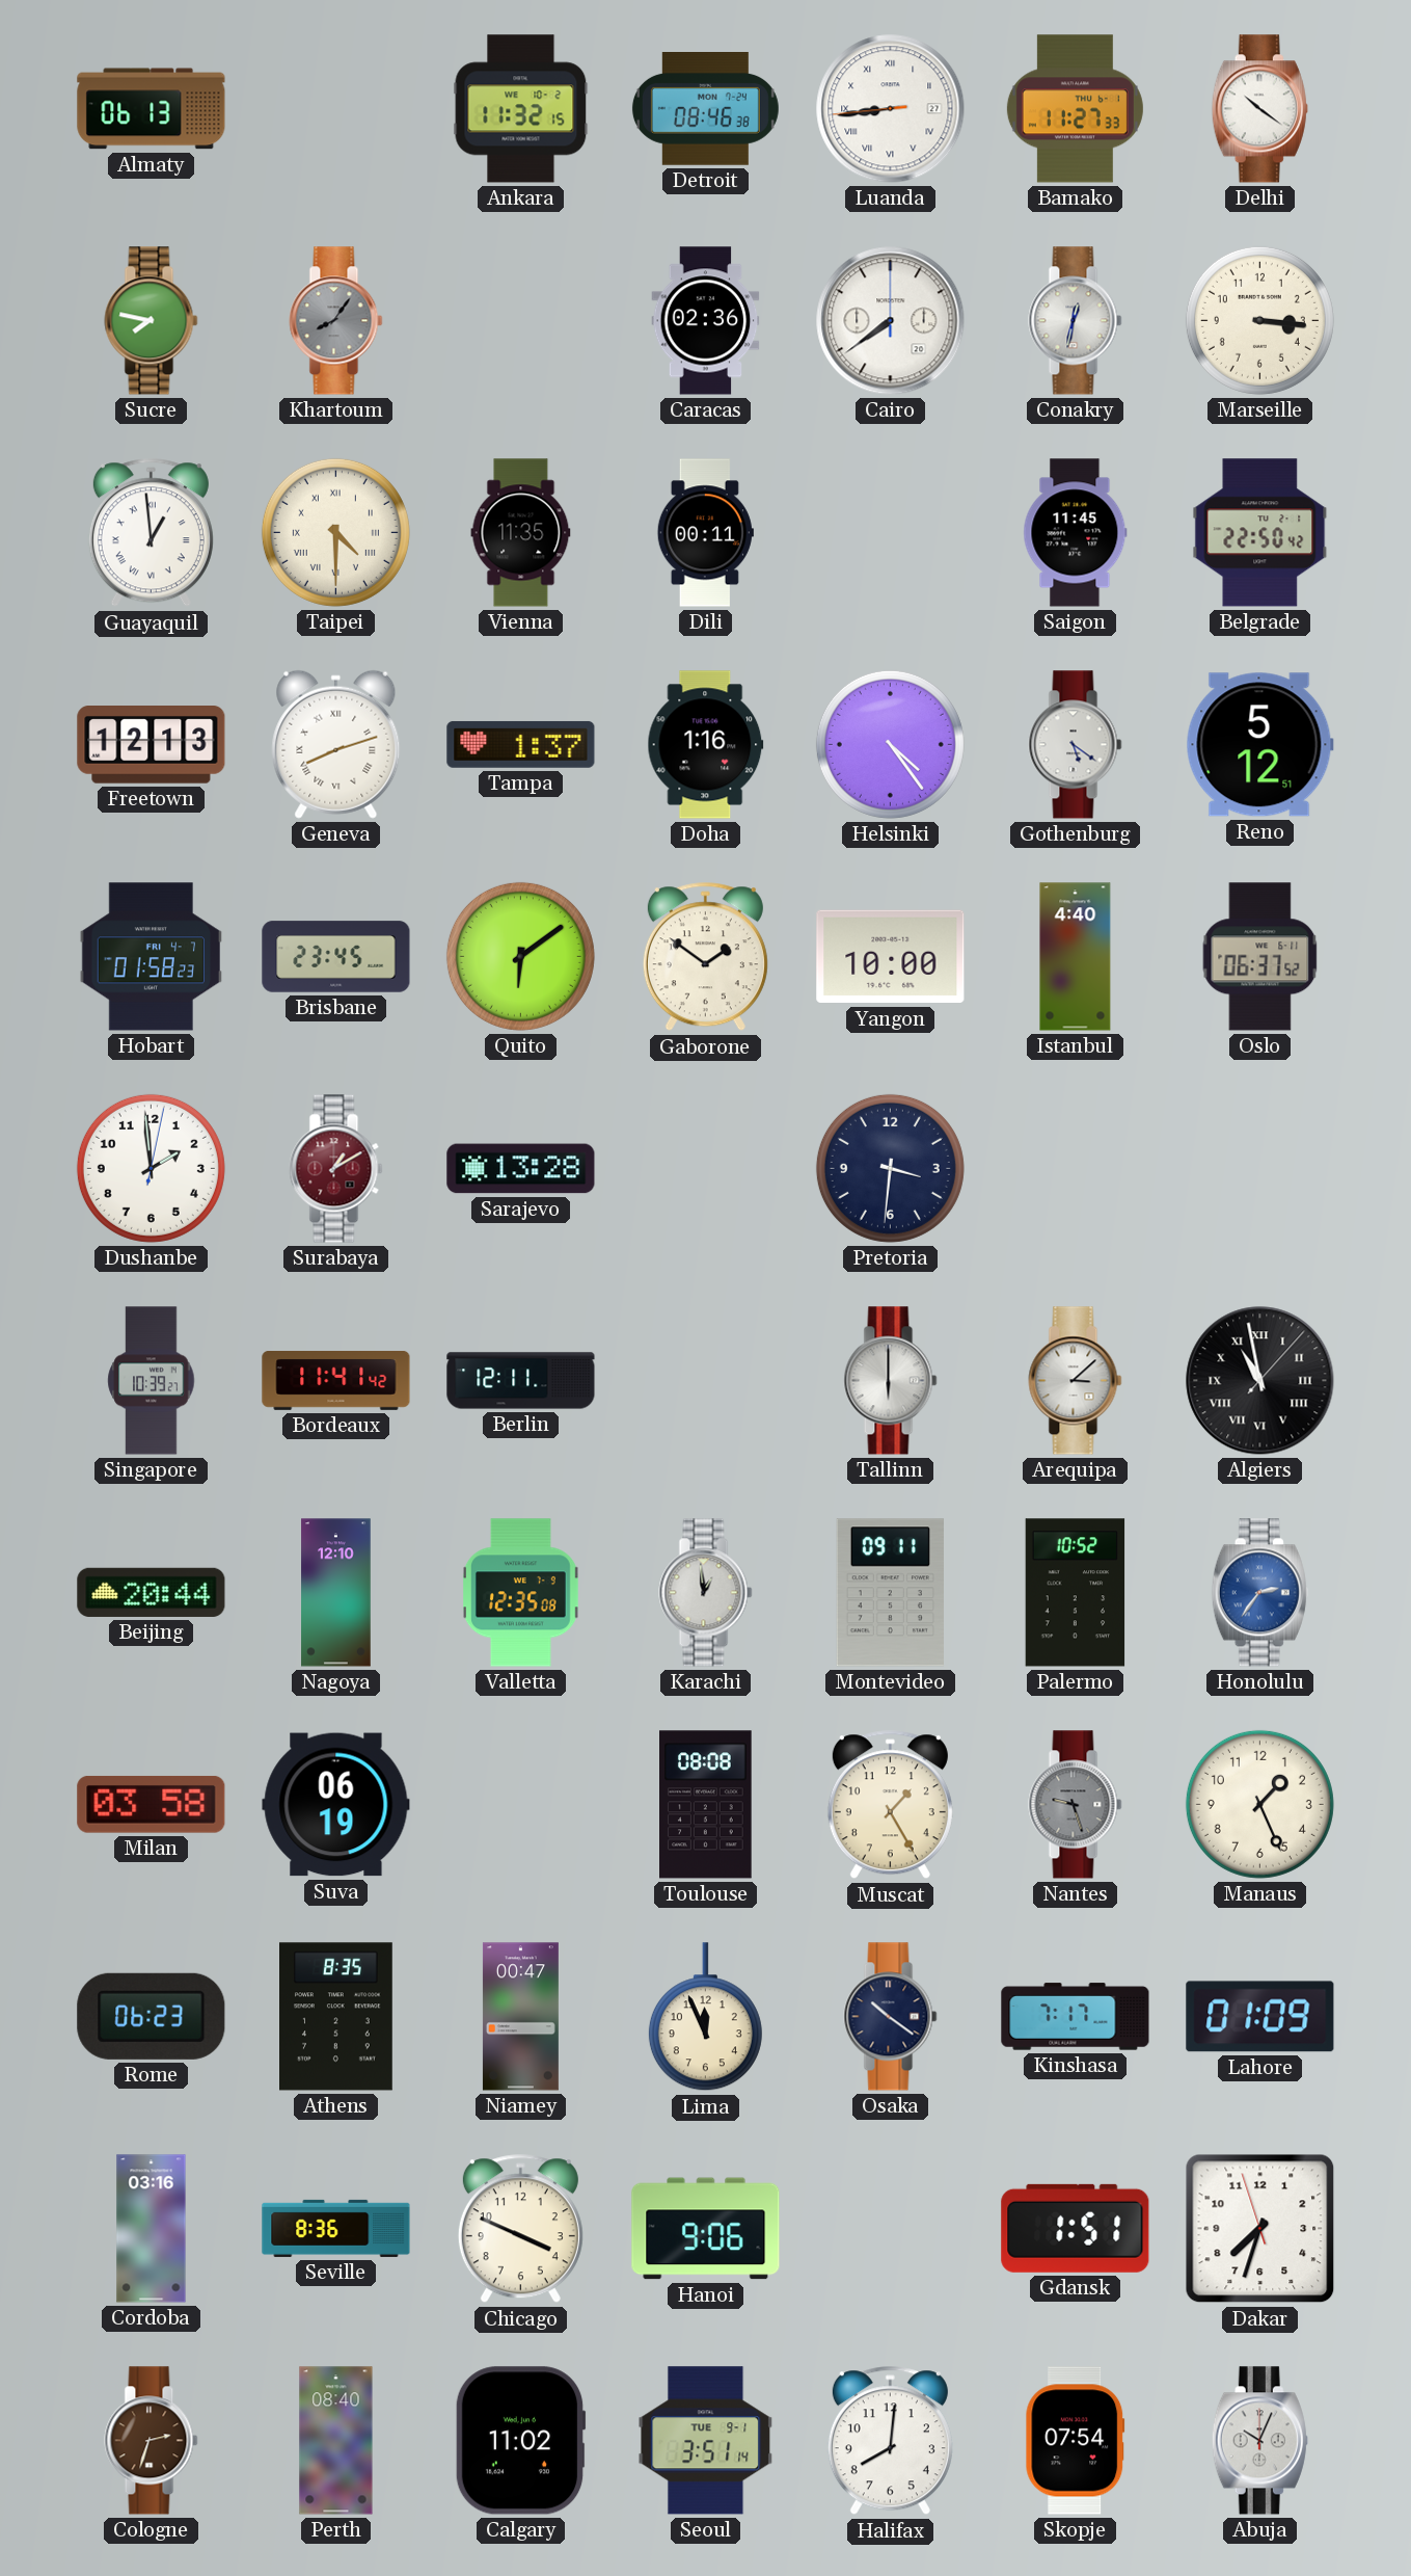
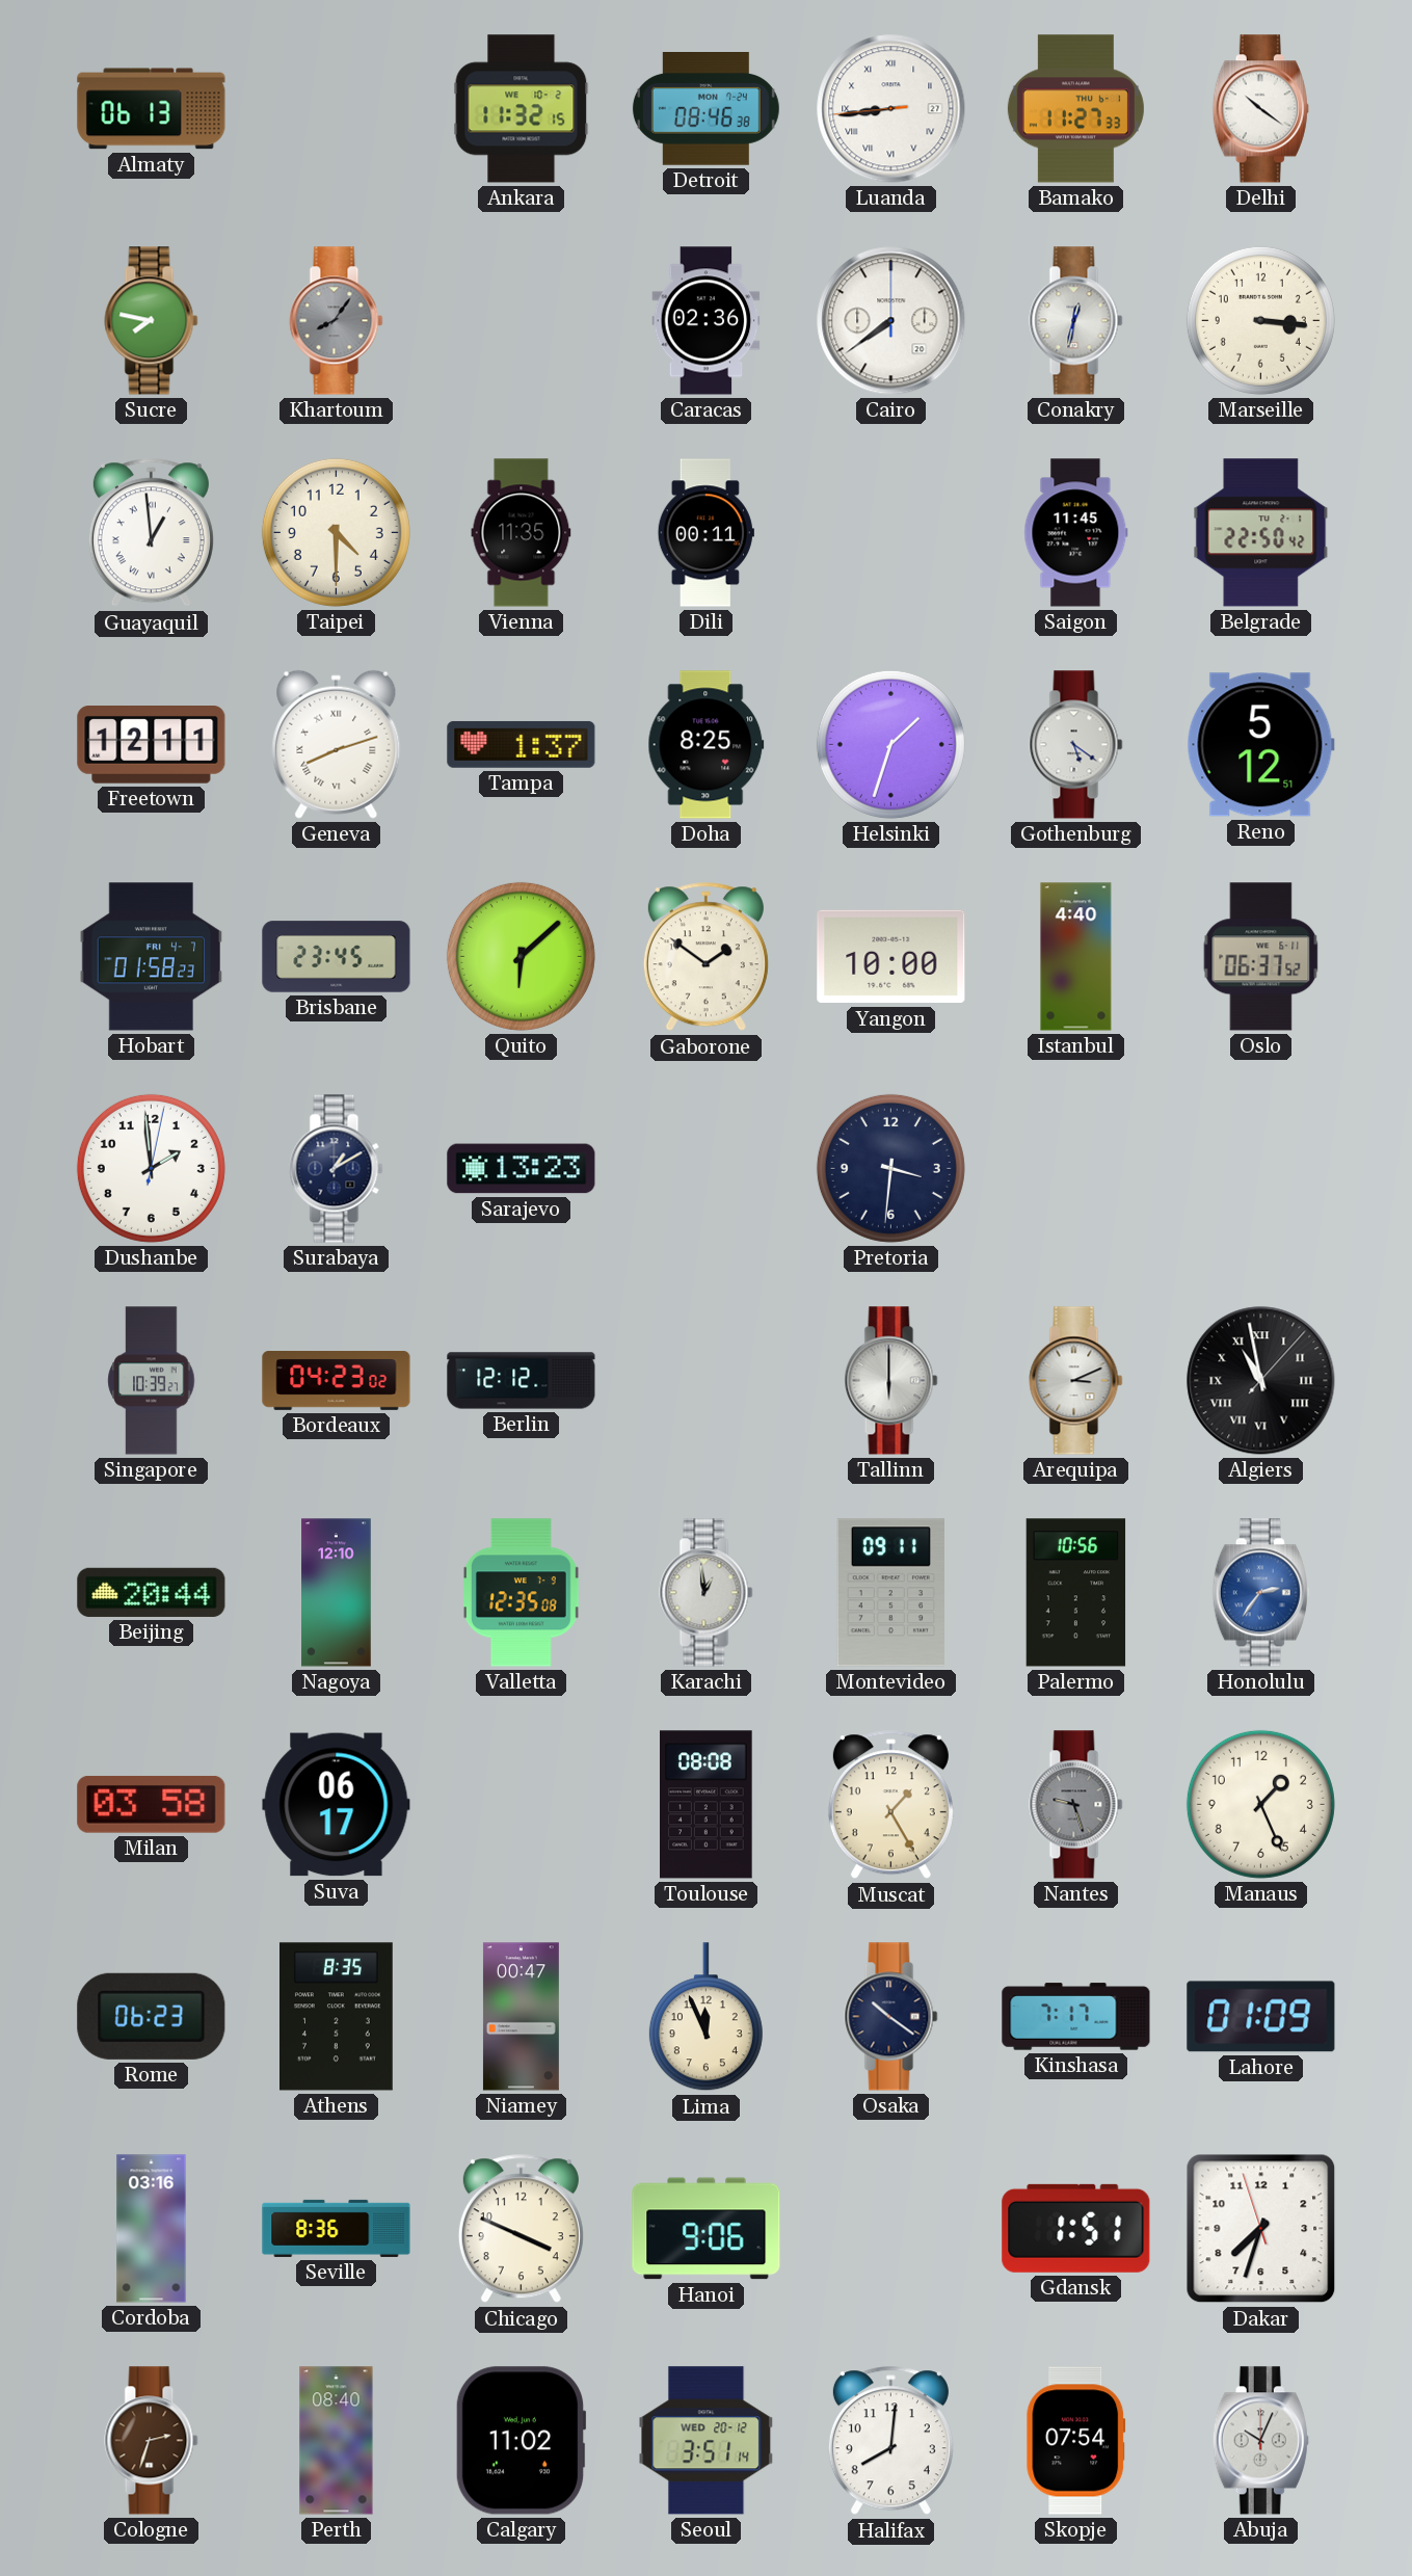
Taipei numerals: Roman -> Arabic
Freetown: 12:13 -> 12:11
Doha: 1:16 -> 8:25
Helsinki: 4:24 -> 1:33
Quito: 6:09 -> 6:08
Surabaya dial: burgundy -> navy
Sarajevo: 13:28 -> 13:23
Bordeaux: 11:41 -> 04:23
Berlin: 12:11 -> 12:12
Arequipa: 3:08 -> 3:11
Palermo: 10:52 -> 10:56
Suva: 06:19 -> 06:17
Seoul date: TUE 9-1 -> WED 20-12
